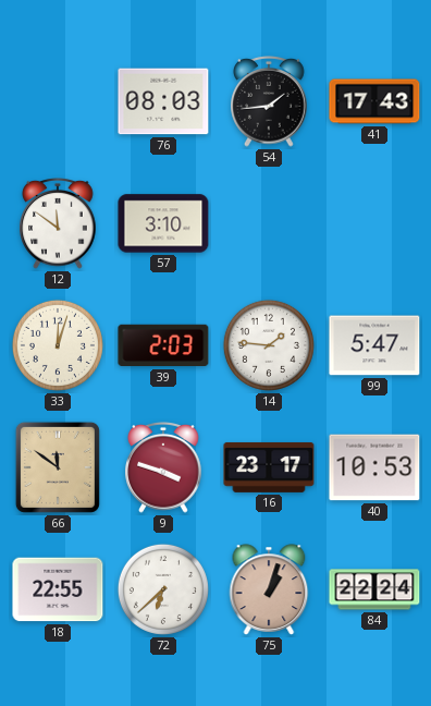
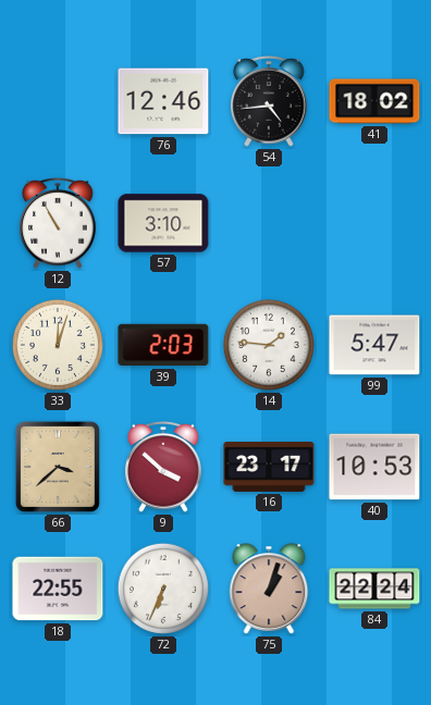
76: 08:03 -> 12:46
54: 1:44 -> 4:44
41: 17:43 -> 18:02
12: 11:51 -> 10:55
66: 11:51 -> 3:38
9: 3:48 -> 3:52
72: 6:38 -> 6:34
